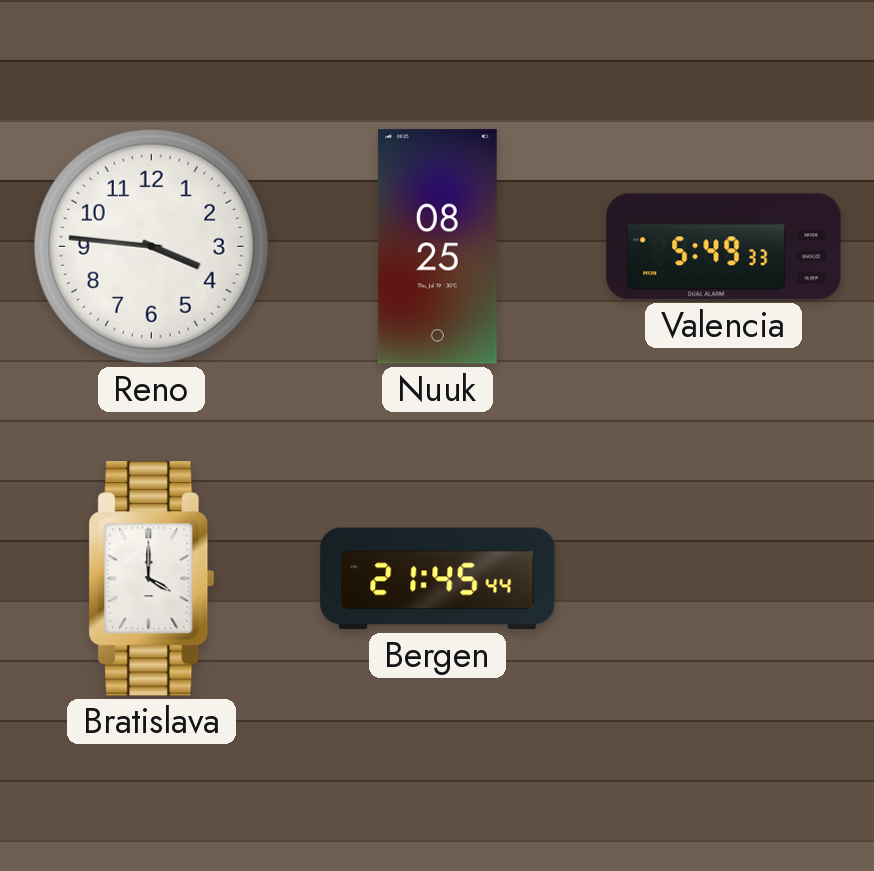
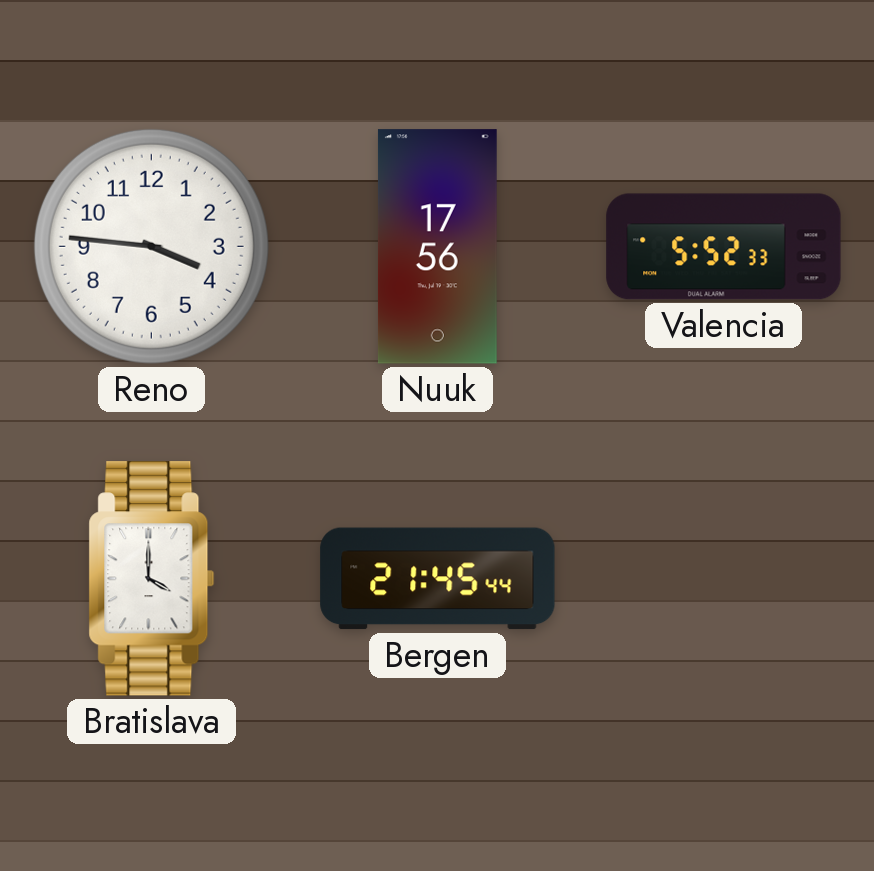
Nuuk: 08:25 -> 17:56
Valencia: 5:49 -> 5:52
